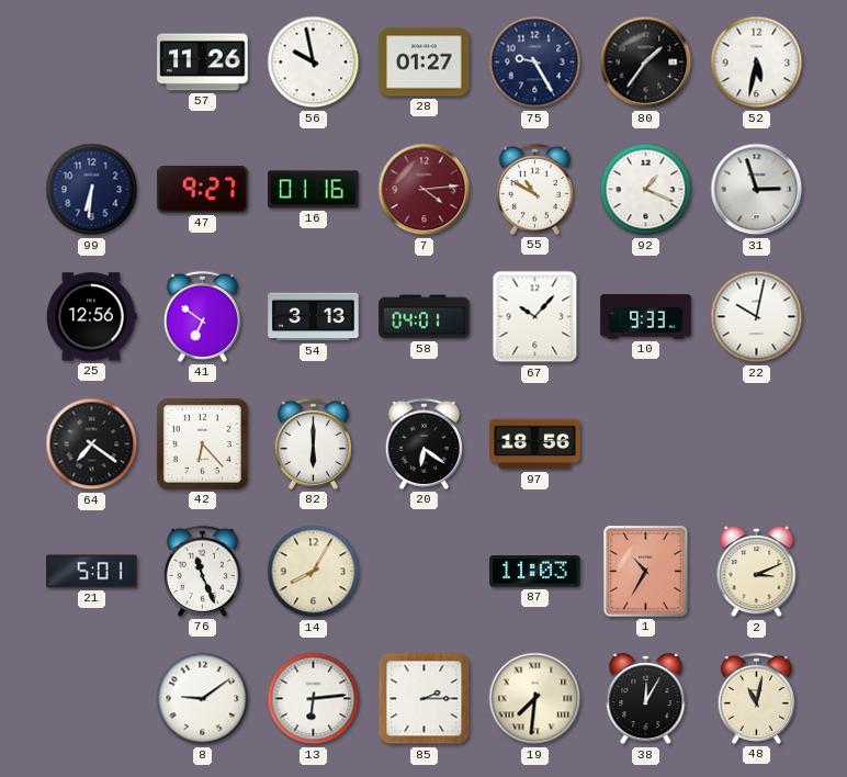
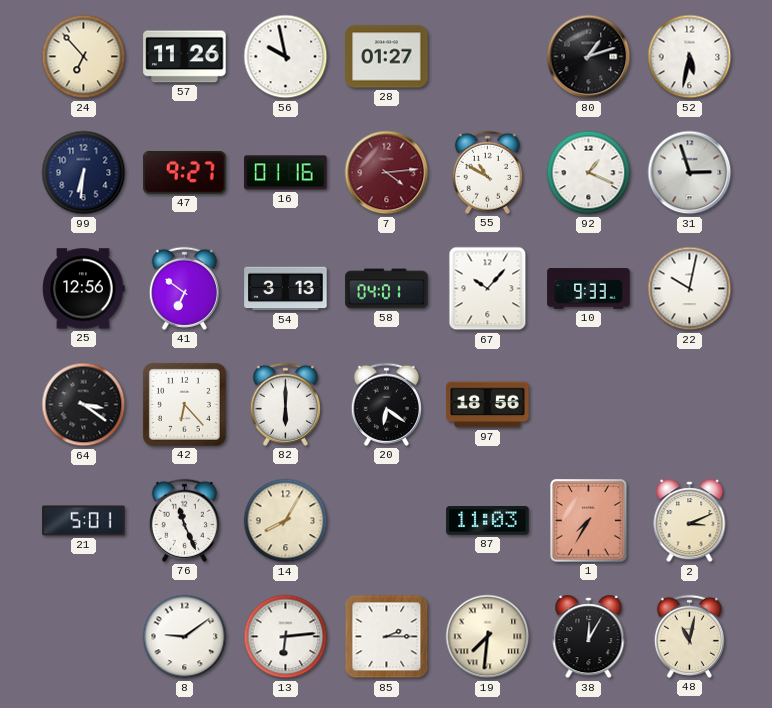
24: none -> 6:53
75: 9:25 -> none
80: 1:36 -> 1:12
64: 7:21 -> 3:21
1: 10:35 -> 7:35
